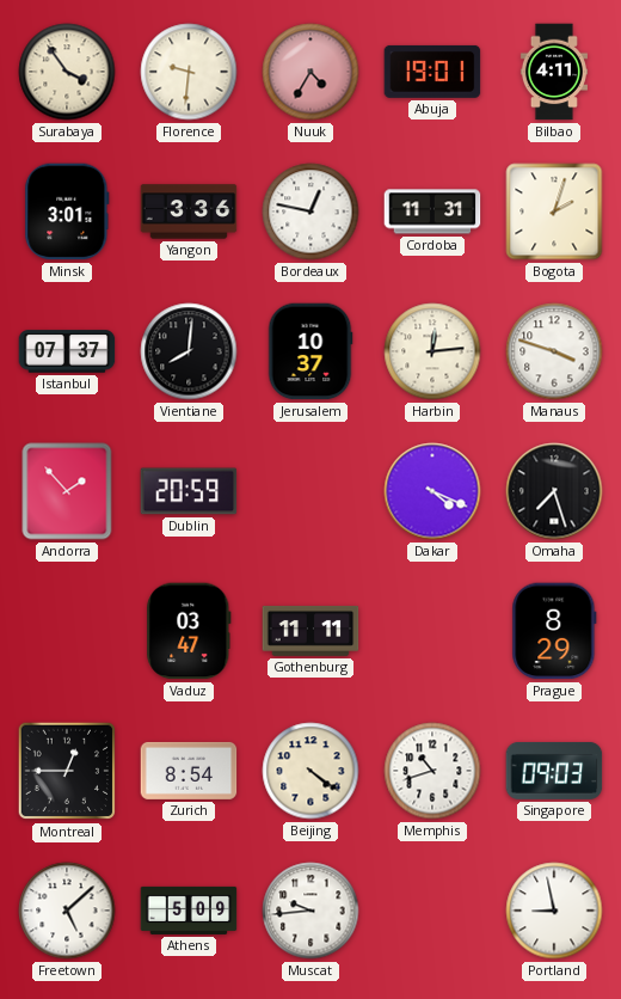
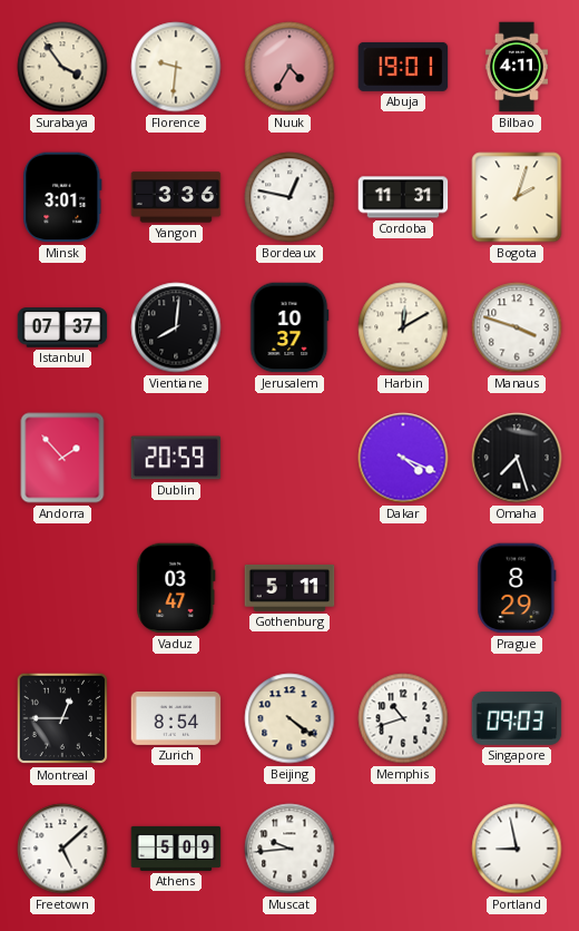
Harbin: 12:14 -> 12:10
Gothenburg: 11:11 -> 5:11
